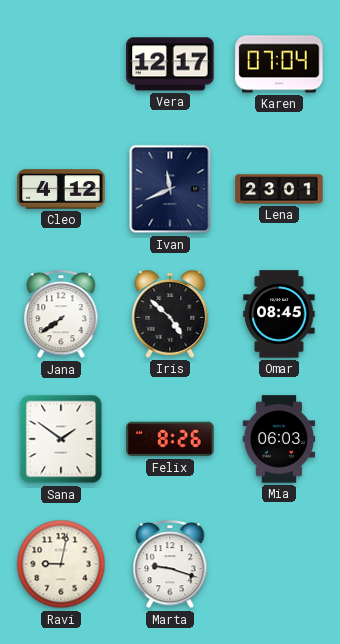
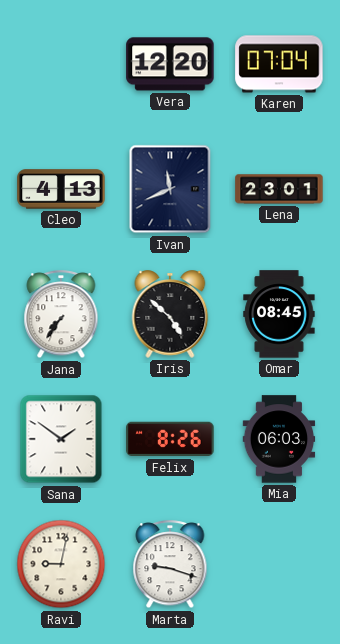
Vera: 12:17 -> 12:20
Cleo: 4:12 -> 4:13
Jana: 7:39 -> 7:36
